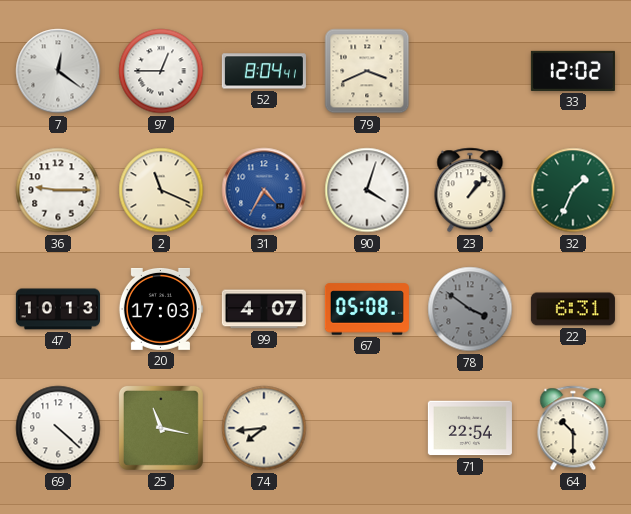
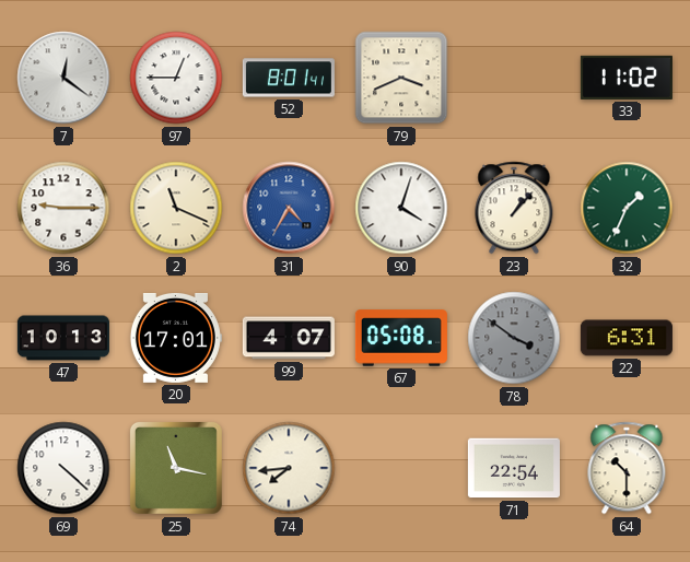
52: 8:04 -> 8:01
33: 12:02 -> 11:02
20: 17:03 -> 17:01
